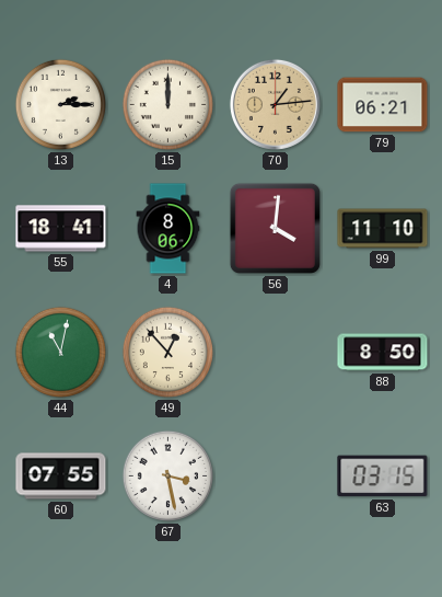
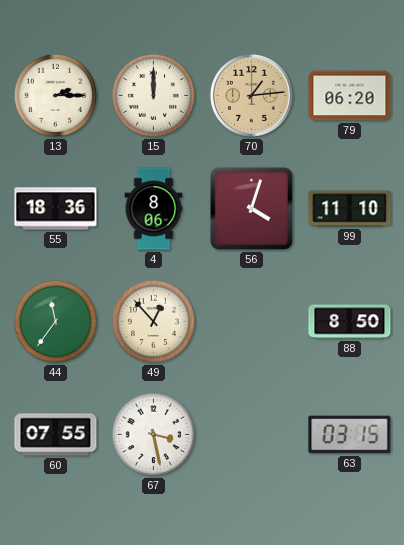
79: 06:21 -> 06:20
55: 18:41 -> 18:36
56: 4:01 -> 4:03
44: 11:02 -> 11:36
